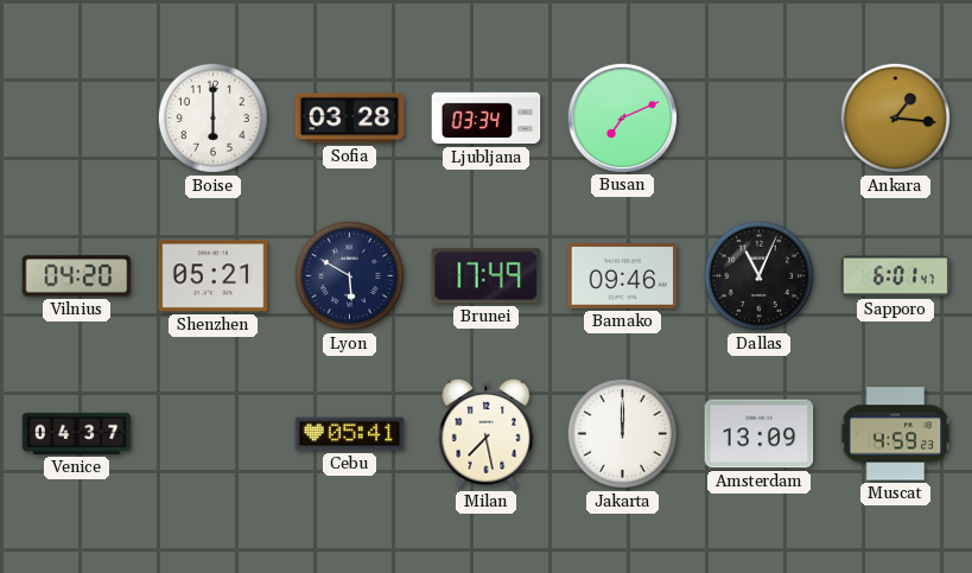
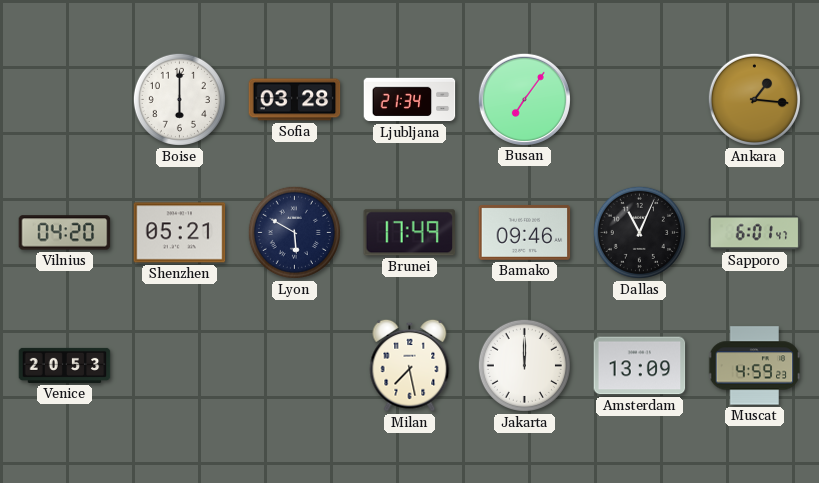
Ljubljana: 03:34 -> 21:34
Busan: 7:11 -> 7:06
Venice: 04:37 -> 20:53
Cebu: 05:41 -> none
